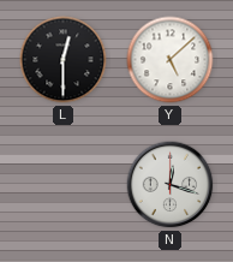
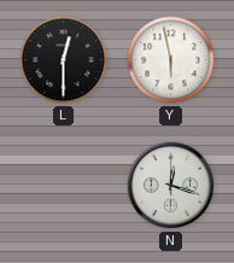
Y: 5:08 -> 5:58
